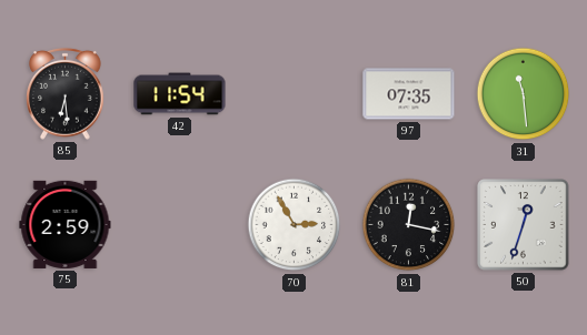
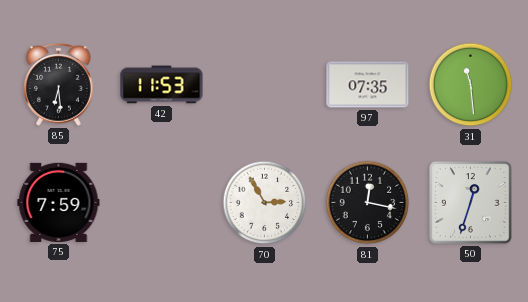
42: 11:54 -> 11:53
75: 2:59 -> 7:59
